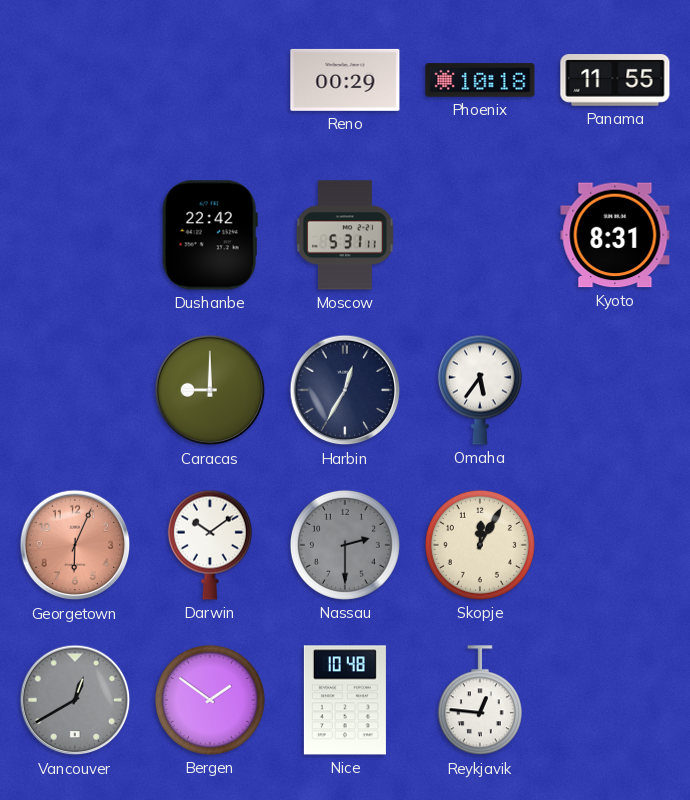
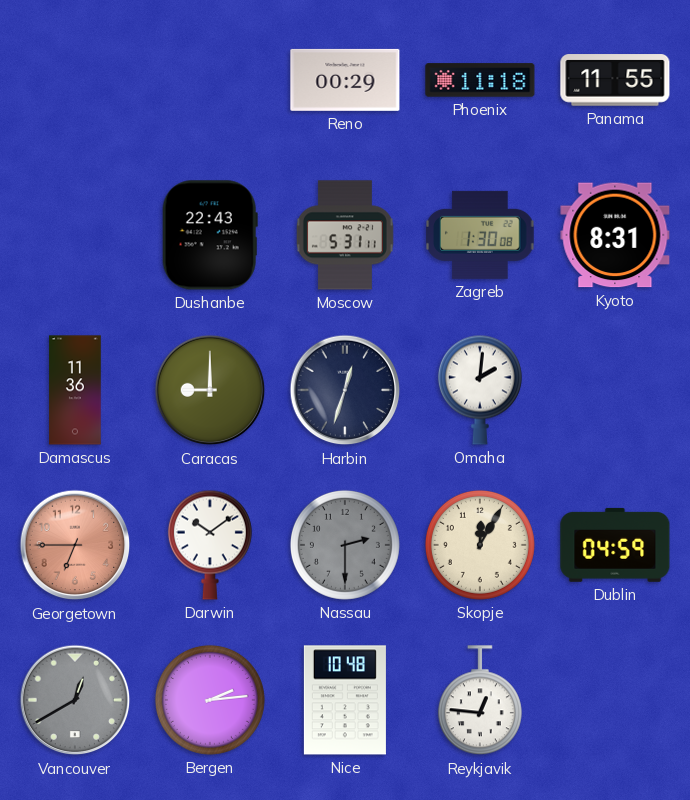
Phoenix: 10:18 -> 11:18
Dushanbe: 22:42 -> 22:43
Zagreb: none -> 1:30
Damascus: none -> 11:36
Harbin: 12:35 -> 12:33
Omaha: 5:36 -> 2:01
Georgetown: 6:04 -> 6:45
Dublin: none -> 04:59
Bergen: 1:51 -> 2:14
